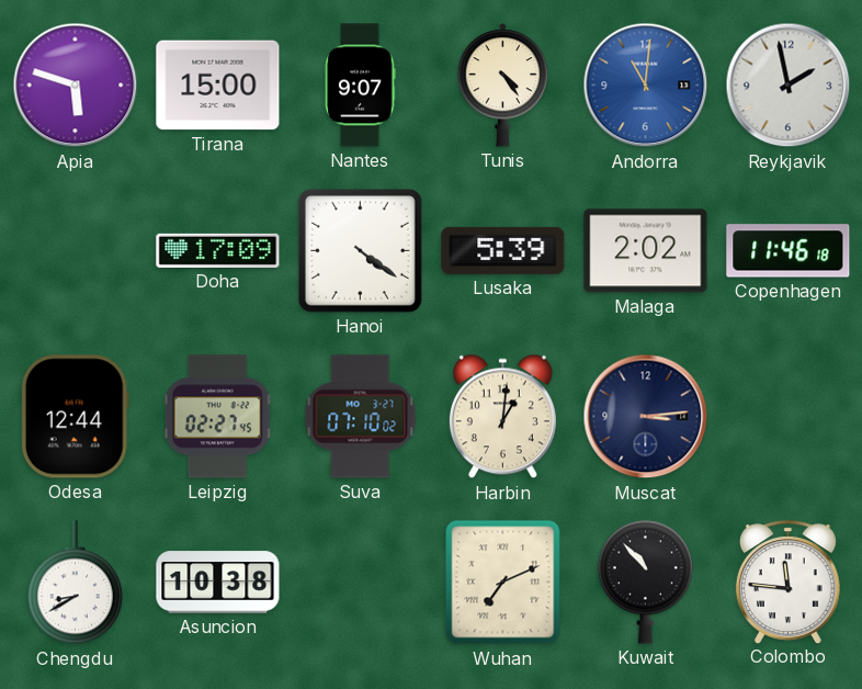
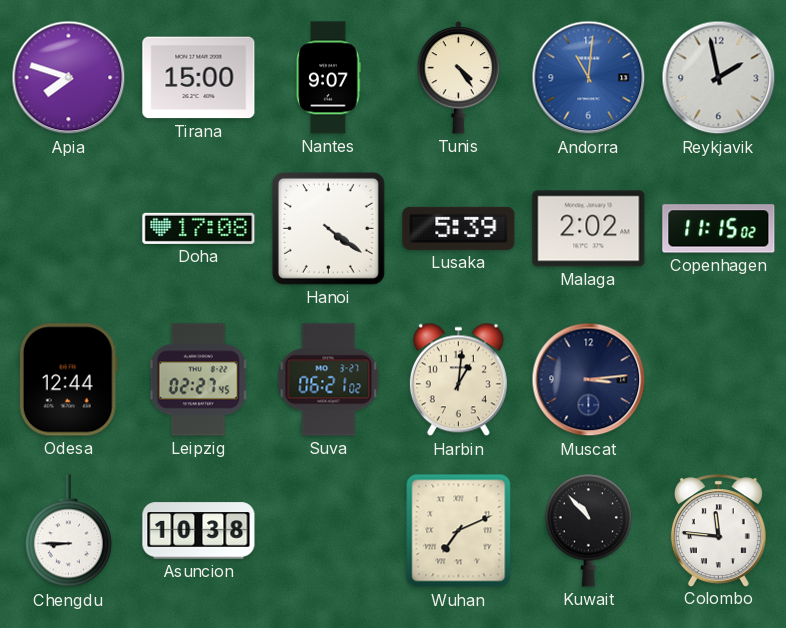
Apia: 5:48 -> 7:48
Doha: 17:09 -> 17:08
Copenhagen: 11:46 -> 11:15
Suva: 07:10 -> 06:21
Chengdu: 8:40 -> 8:45
